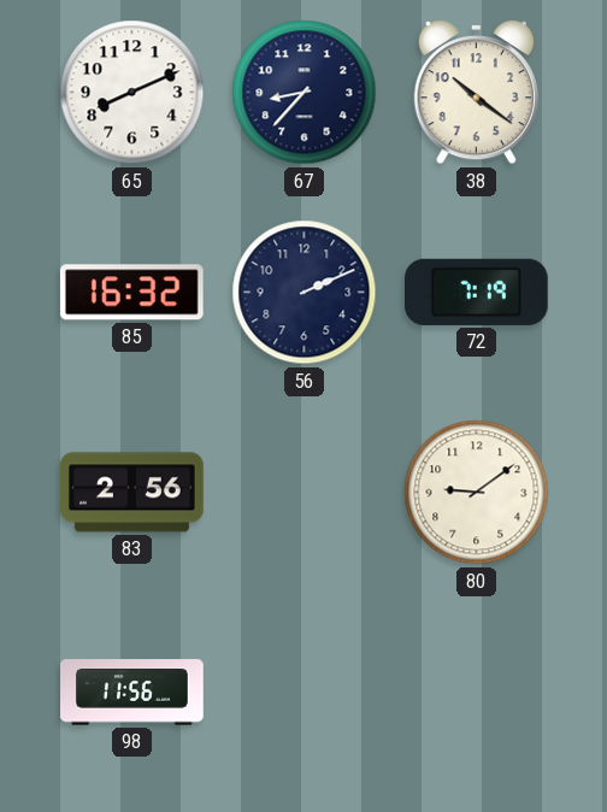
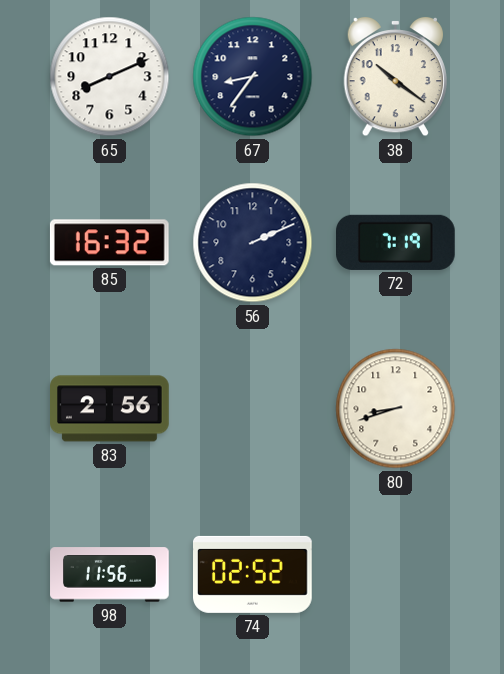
67: 8:37 -> 8:36
80: 9:09 -> 8:42
74: none -> 02:52
